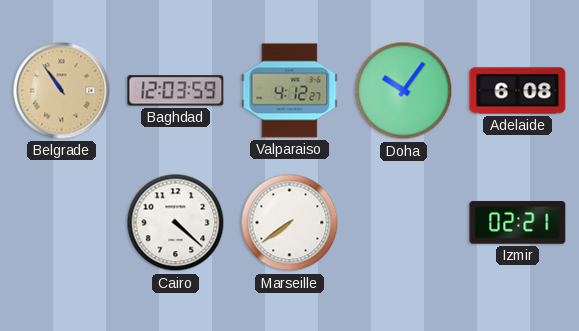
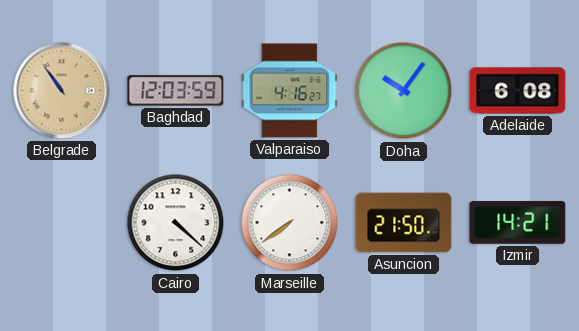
Valparaiso: 4:12 -> 4:16
Asuncion: none -> 21:50
Izmir: 02:21 -> 14:21
